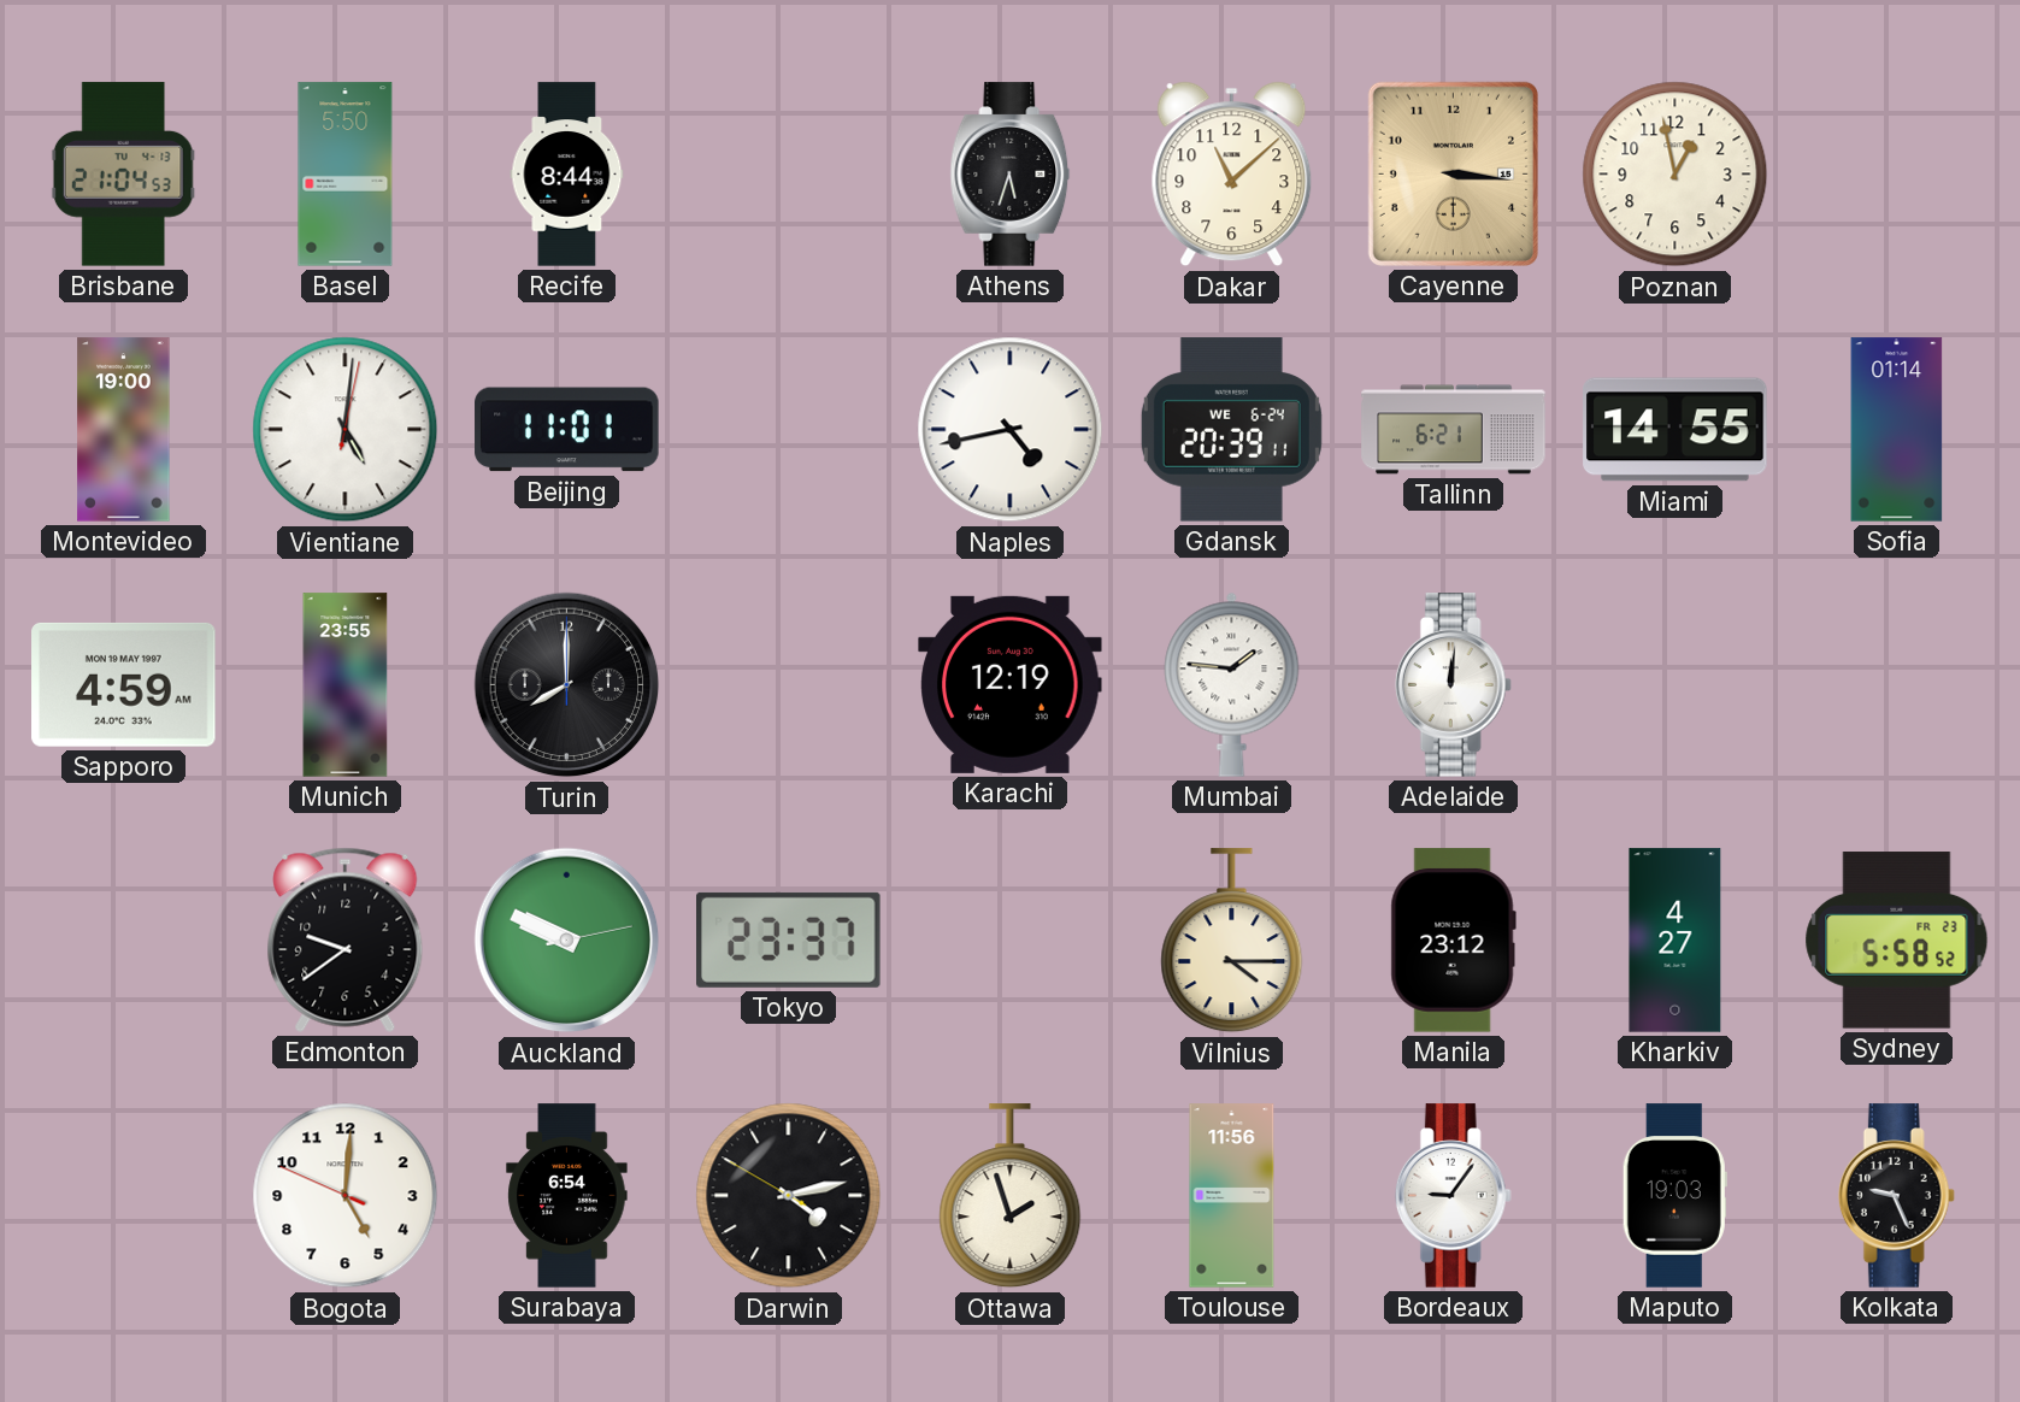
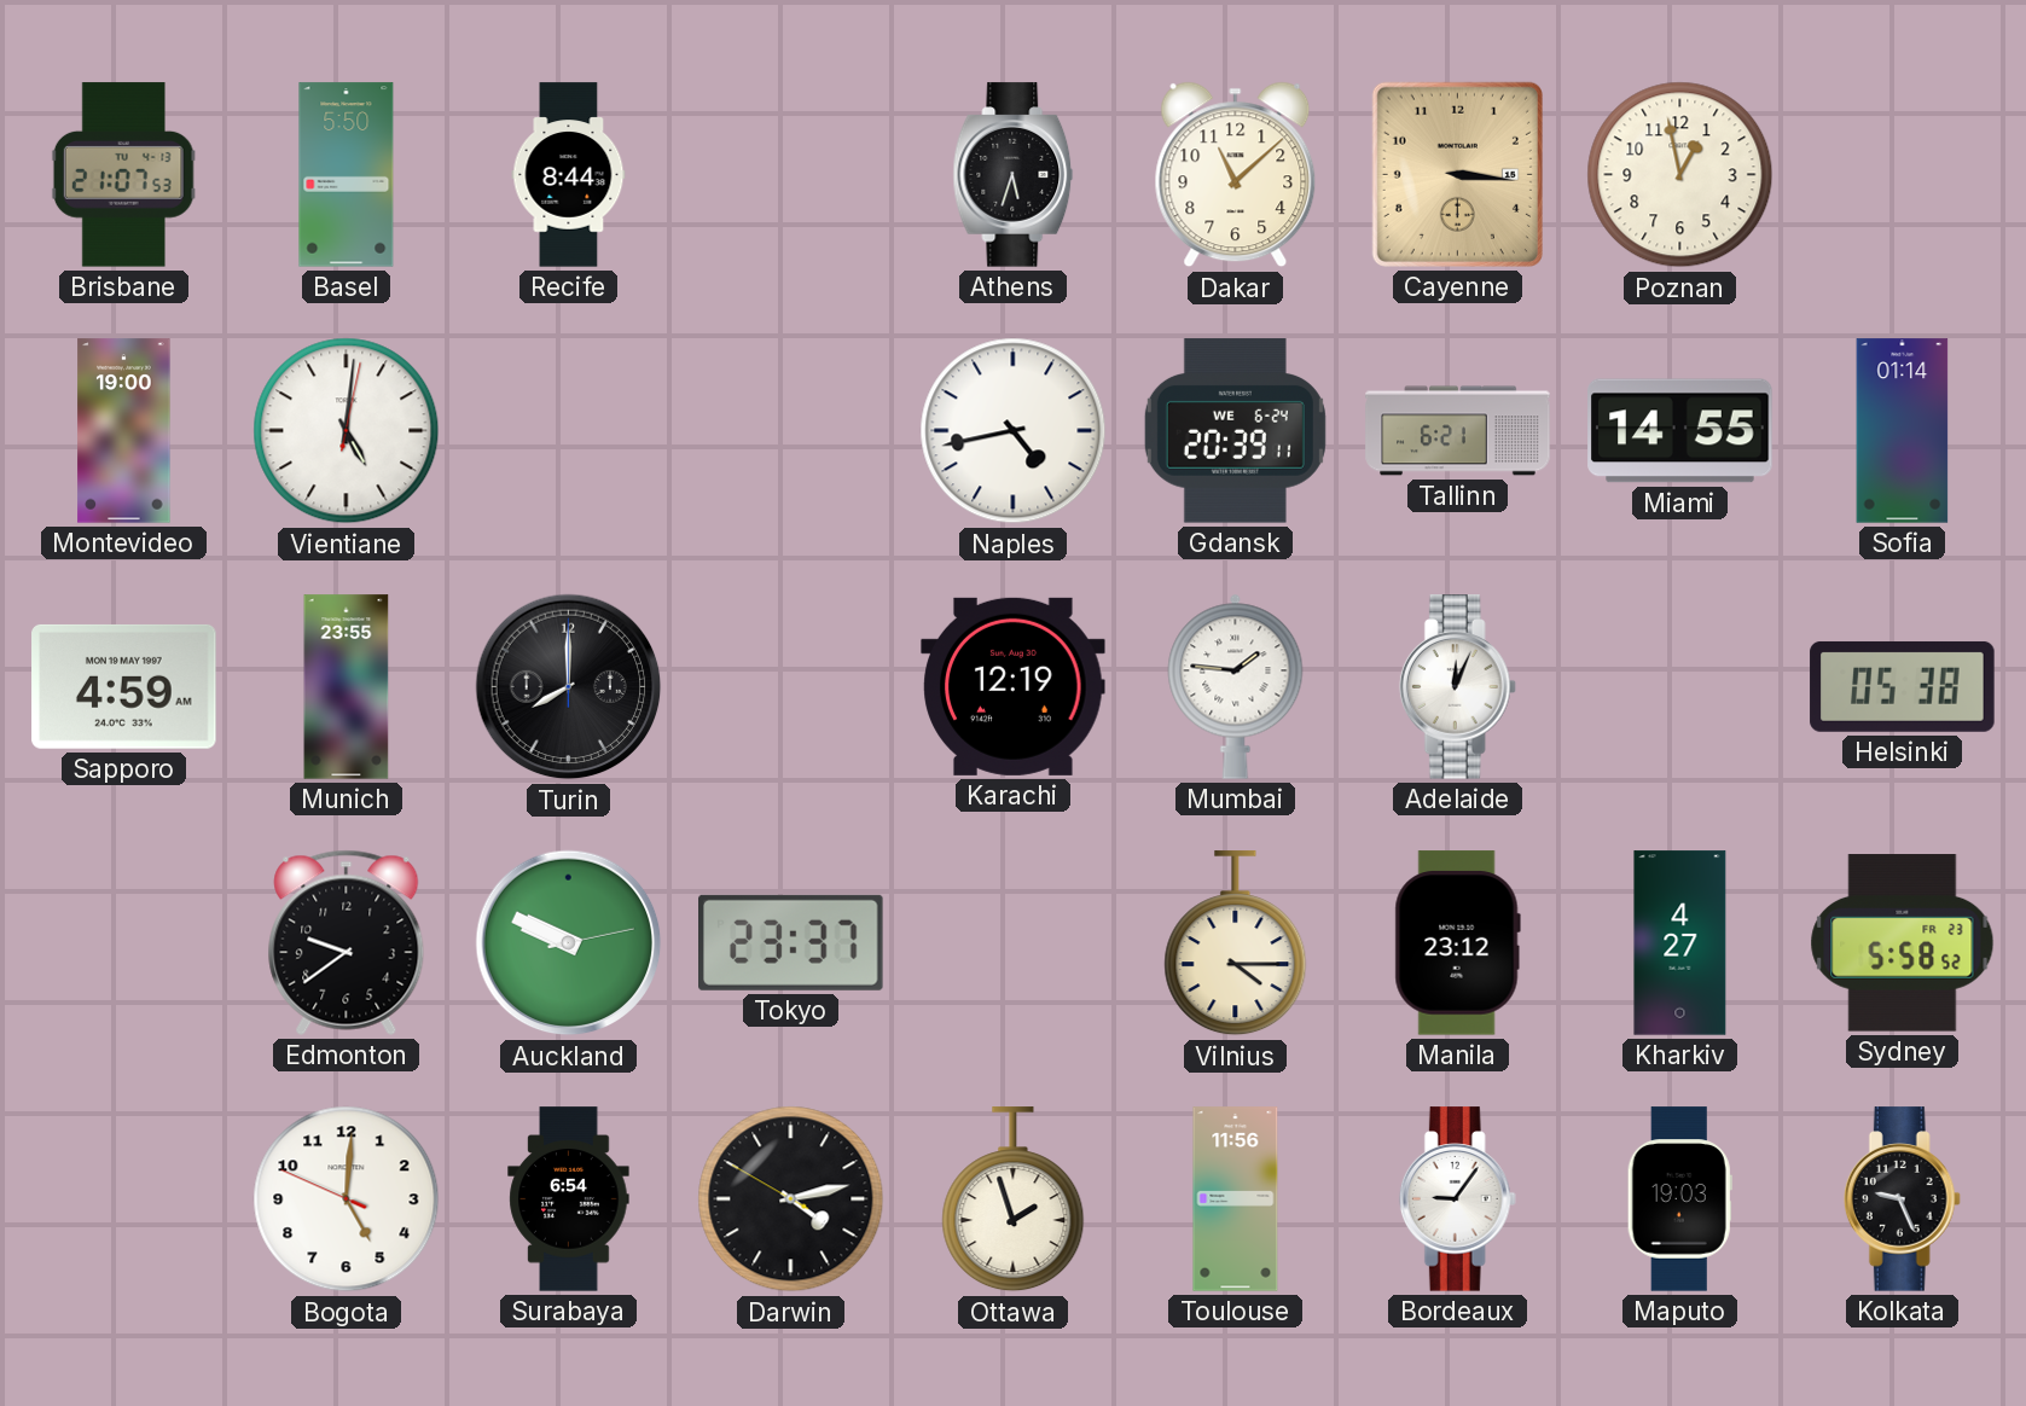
Brisbane: 21:04 -> 21:07
Beijing: 11:01 -> none
Adelaide: 12:01 -> 12:04
Helsinki: none -> 05:38
